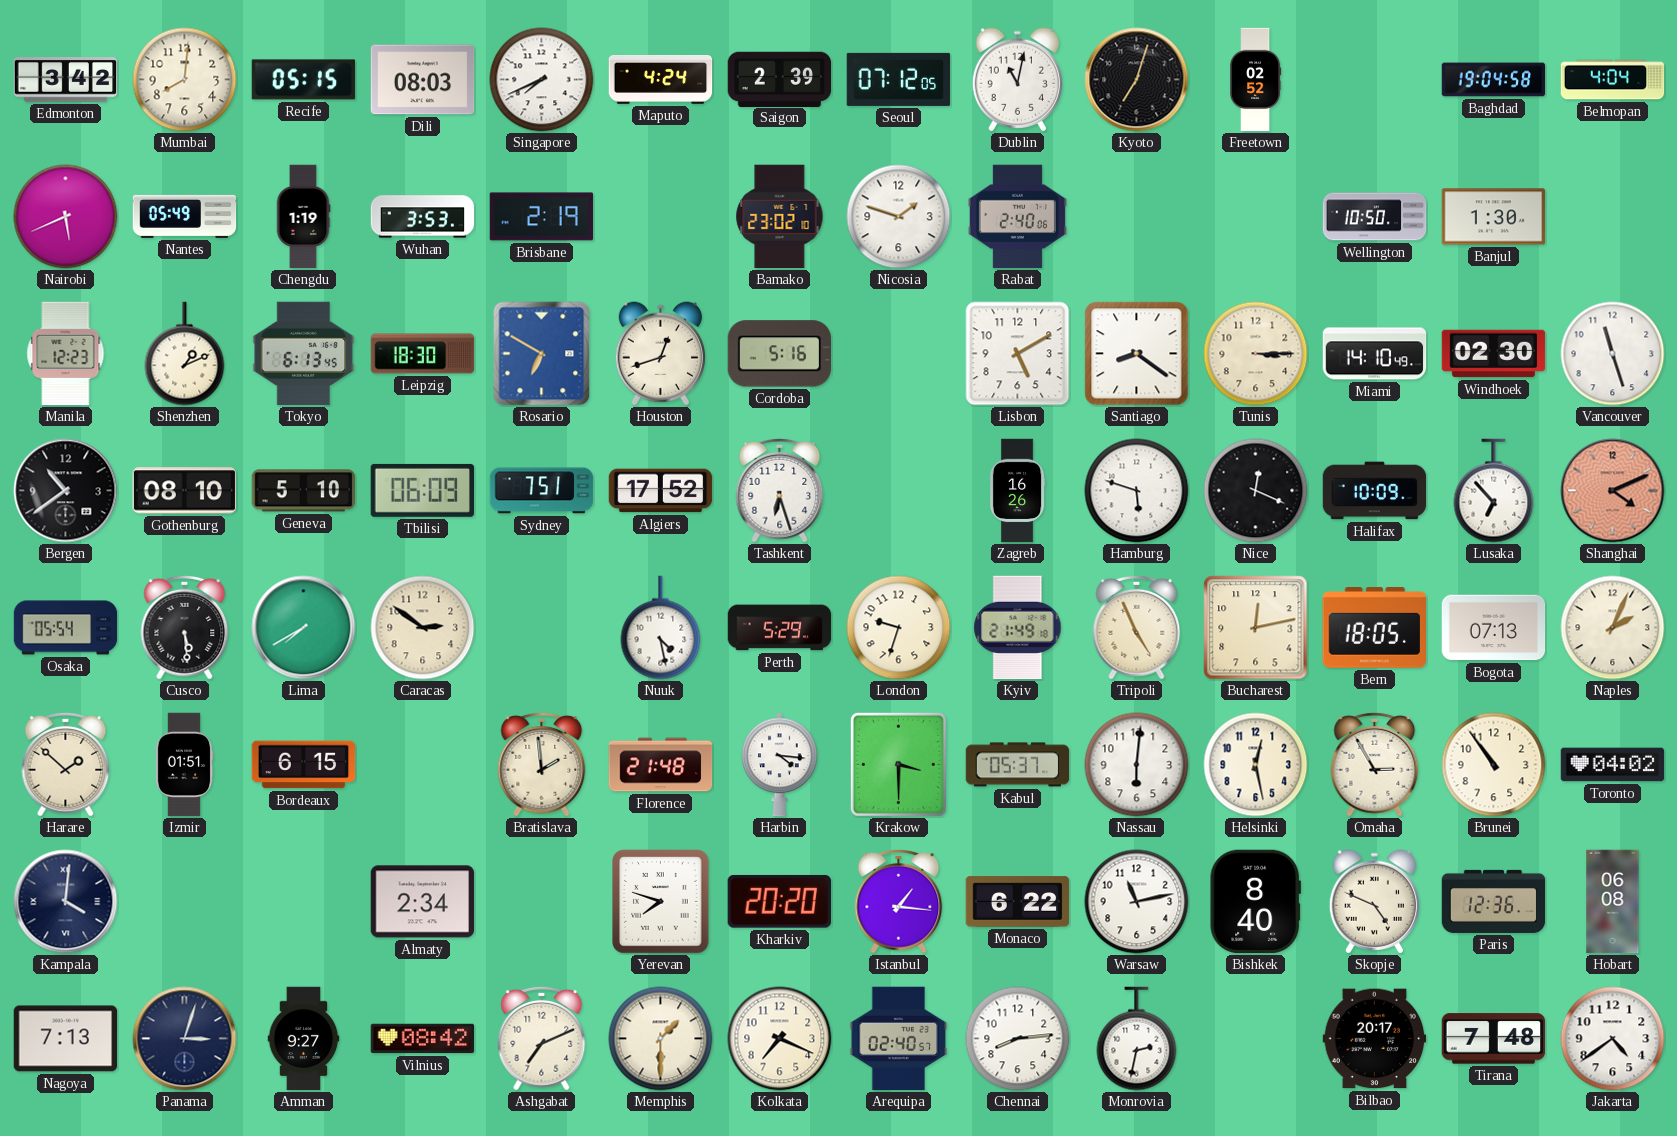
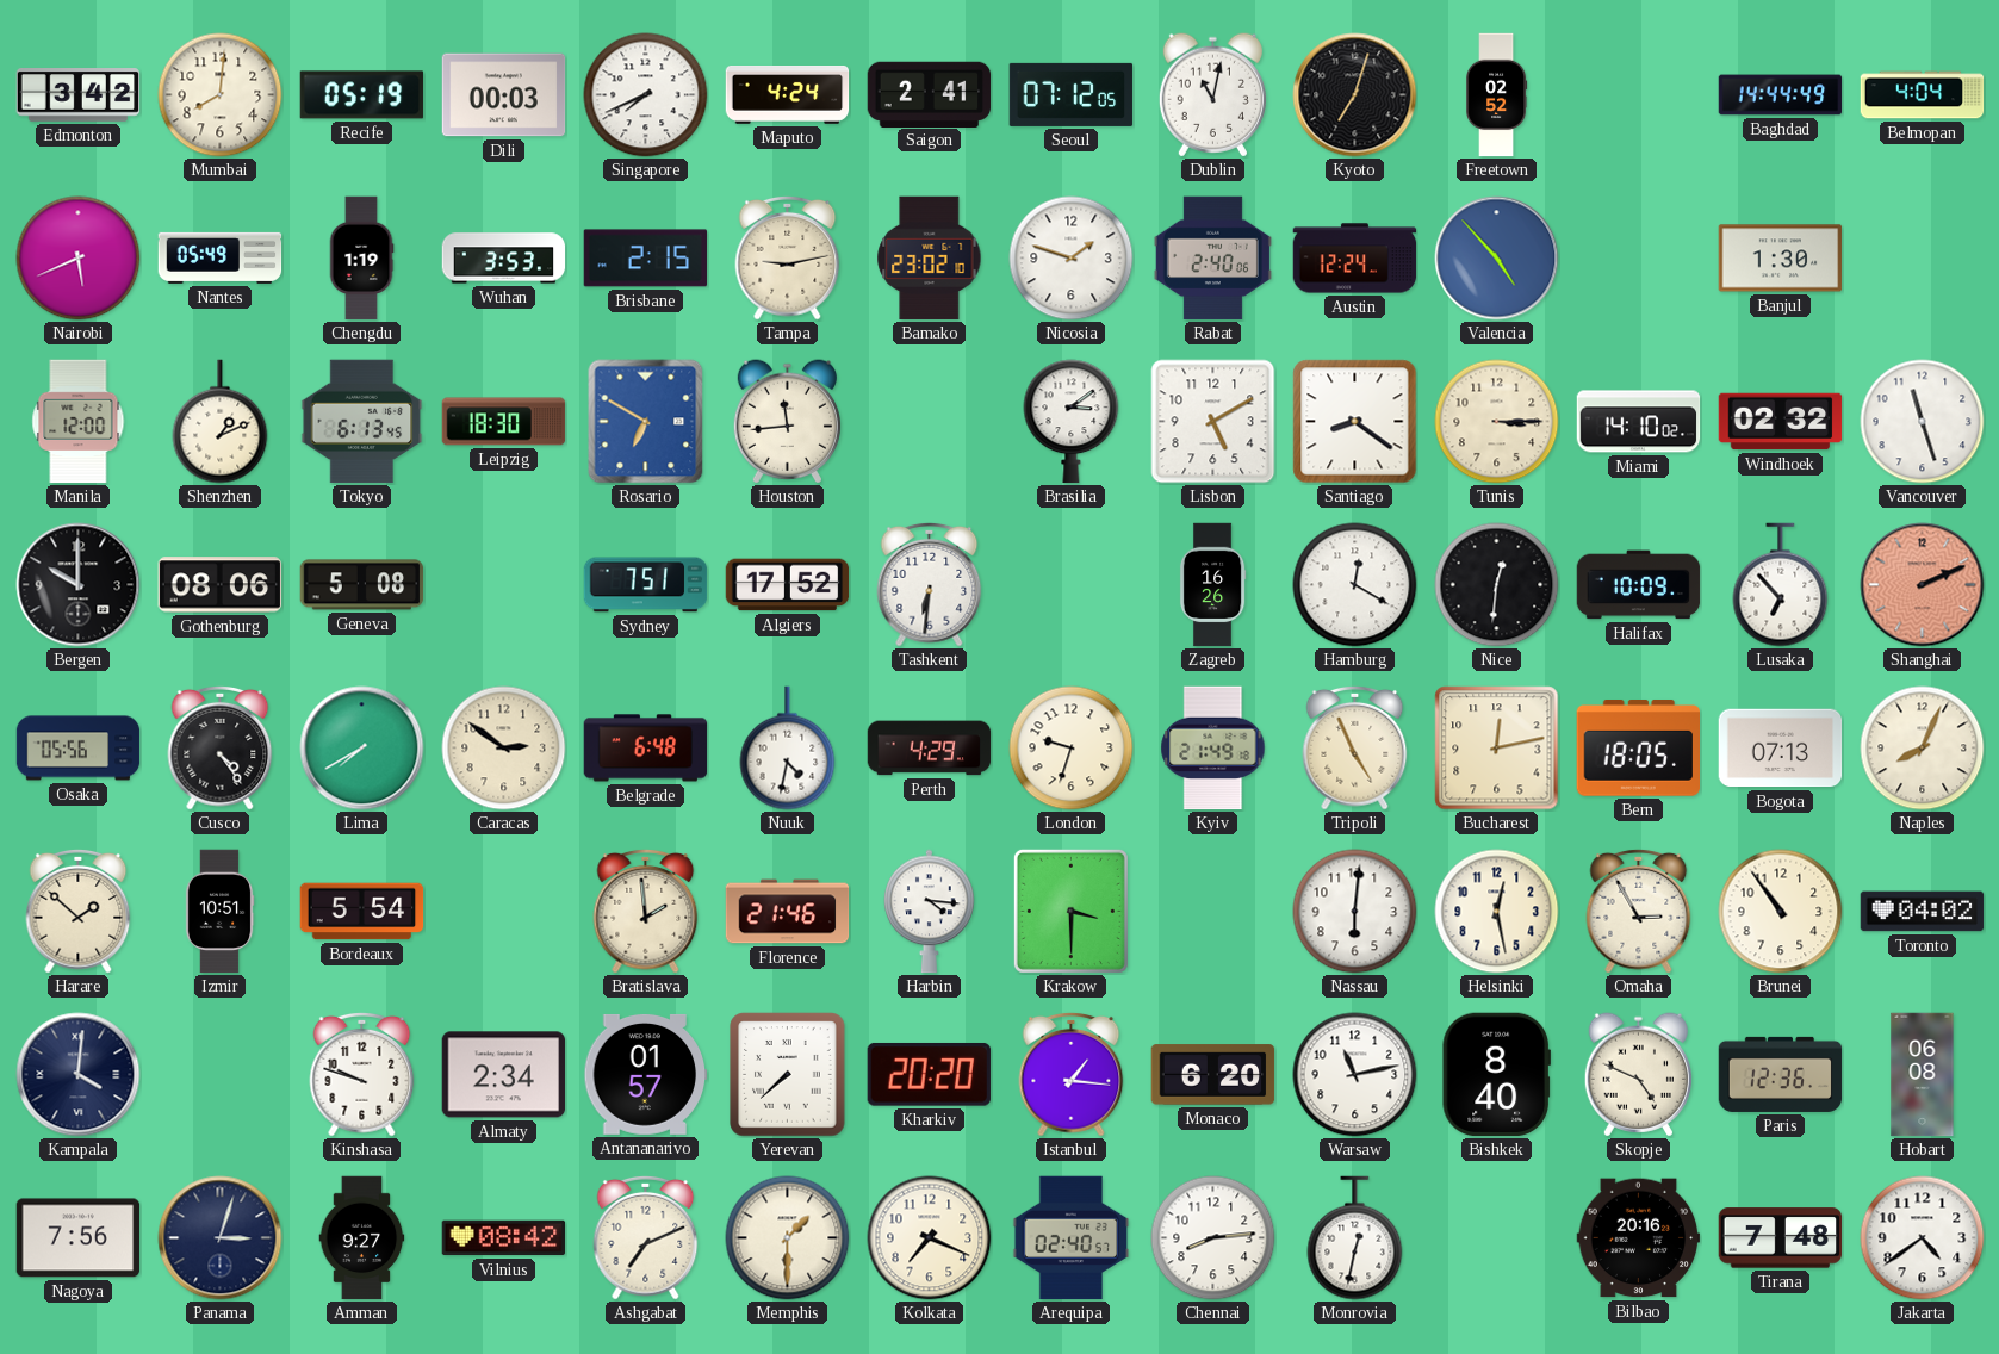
Recife: 05:15 -> 05:19
Dili: 08:03 -> 00:03
Saigon: 2:39 -> 2:41
Baghdad: 19:04 -> 14:44
Brisbane: 2:19 -> 2:15
Tampa: none -> 9:13
Austin: none -> 12:24
Valencia: none -> 4:53
Wellington: 10:50 -> none
Manila: 12:23 -> 12:00
Houston: 12:42 -> 11:44
Cordoba: 5:16 -> none
Brasilia: none -> 3:09
Miami: 14:10:49 -> 14:10:02
Windhoek: 02:30 -> 02:32
Bergen: 10:39 -> 10:00
Gothenburg: 08:10 -> 08:06
Geneva: 5:10 -> 5:08
Tbilisi: 06:09 -> none
Tashkent: 6:27 -> 6:31
Hamburg: 5:48 -> 12:20
Nice: 12:19 -> 12:31
Shanghai: 4:11 -> 2:11
Osaka: 05:54 -> 05:56
Cusco: 5:29 -> 4:24
Belgrade: none -> 6:48
Nuuk: 4:28 -> 4:32
Perth: 5:29 -> 4:29
Naples: 2:04 -> 8:04
Izmir: 01:51 -> 10:51
Bordeaux: 6:15 -> 5:54
Florence: 21:48 -> 21:46
Kabul: 05:37 -> none
Kinshasa: none -> 9:48
Antananarivo: none -> 01:57
Yerevan: 7:48 -> 7:38
Monaco: 6:22 -> 6:20
Nagoya: 7:13 -> 7:56
Monrovia: 2:32 -> 12:32
Bilbao: 20:17 -> 20:16
